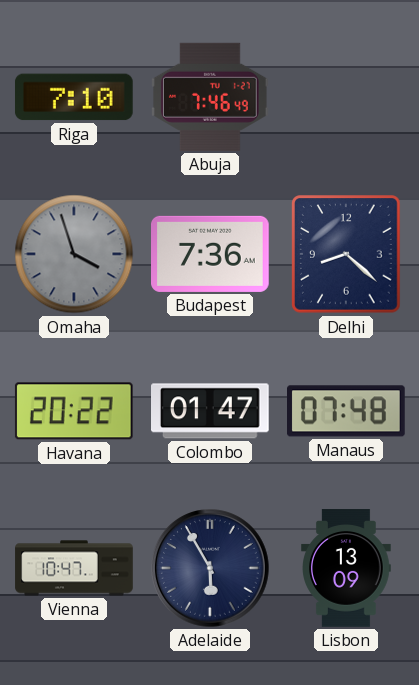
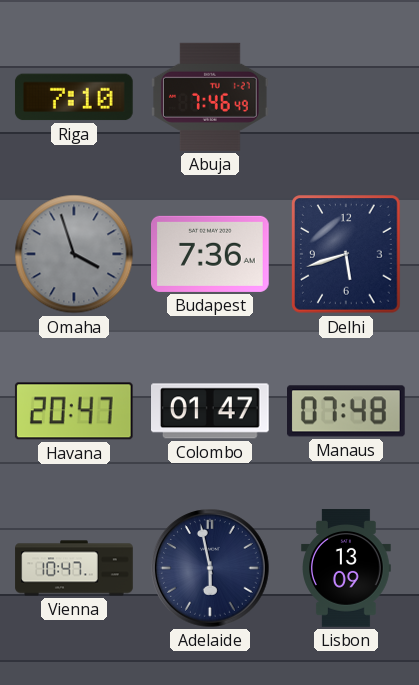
Delhi: 8:22 -> 5:42
Havana: 20:22 -> 20:47
Adelaide: 5:55 -> 5:58
